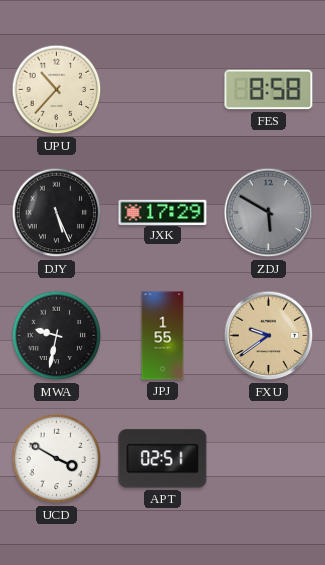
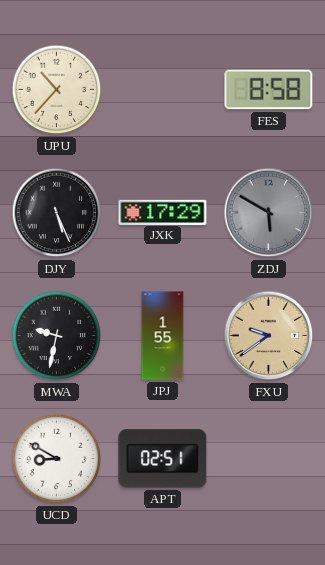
UCD: 3:50 -> 8:50
